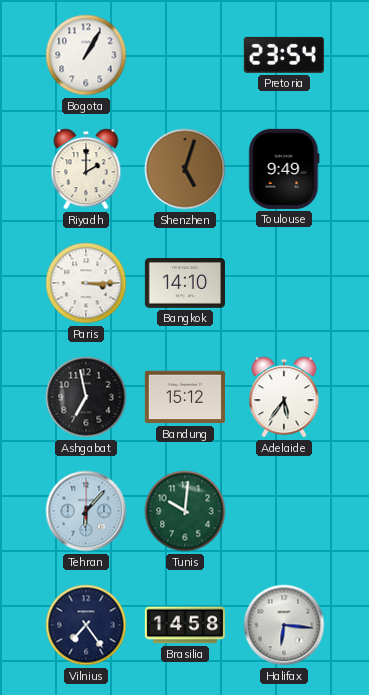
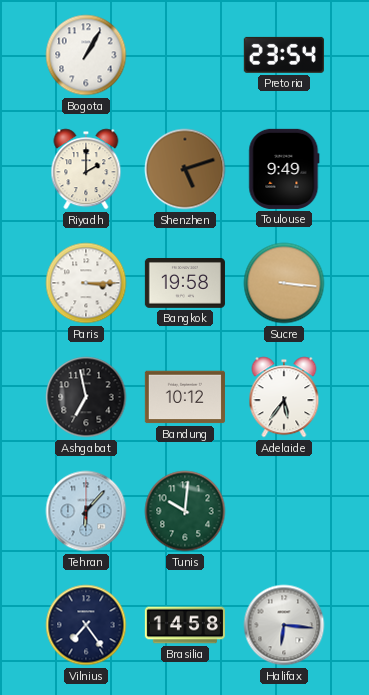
Shenzhen: 5:03 -> 5:12
Bangkok: 14:10 -> 19:58
Sucre: none -> 3:16
Bandung: 15:12 -> 10:12
